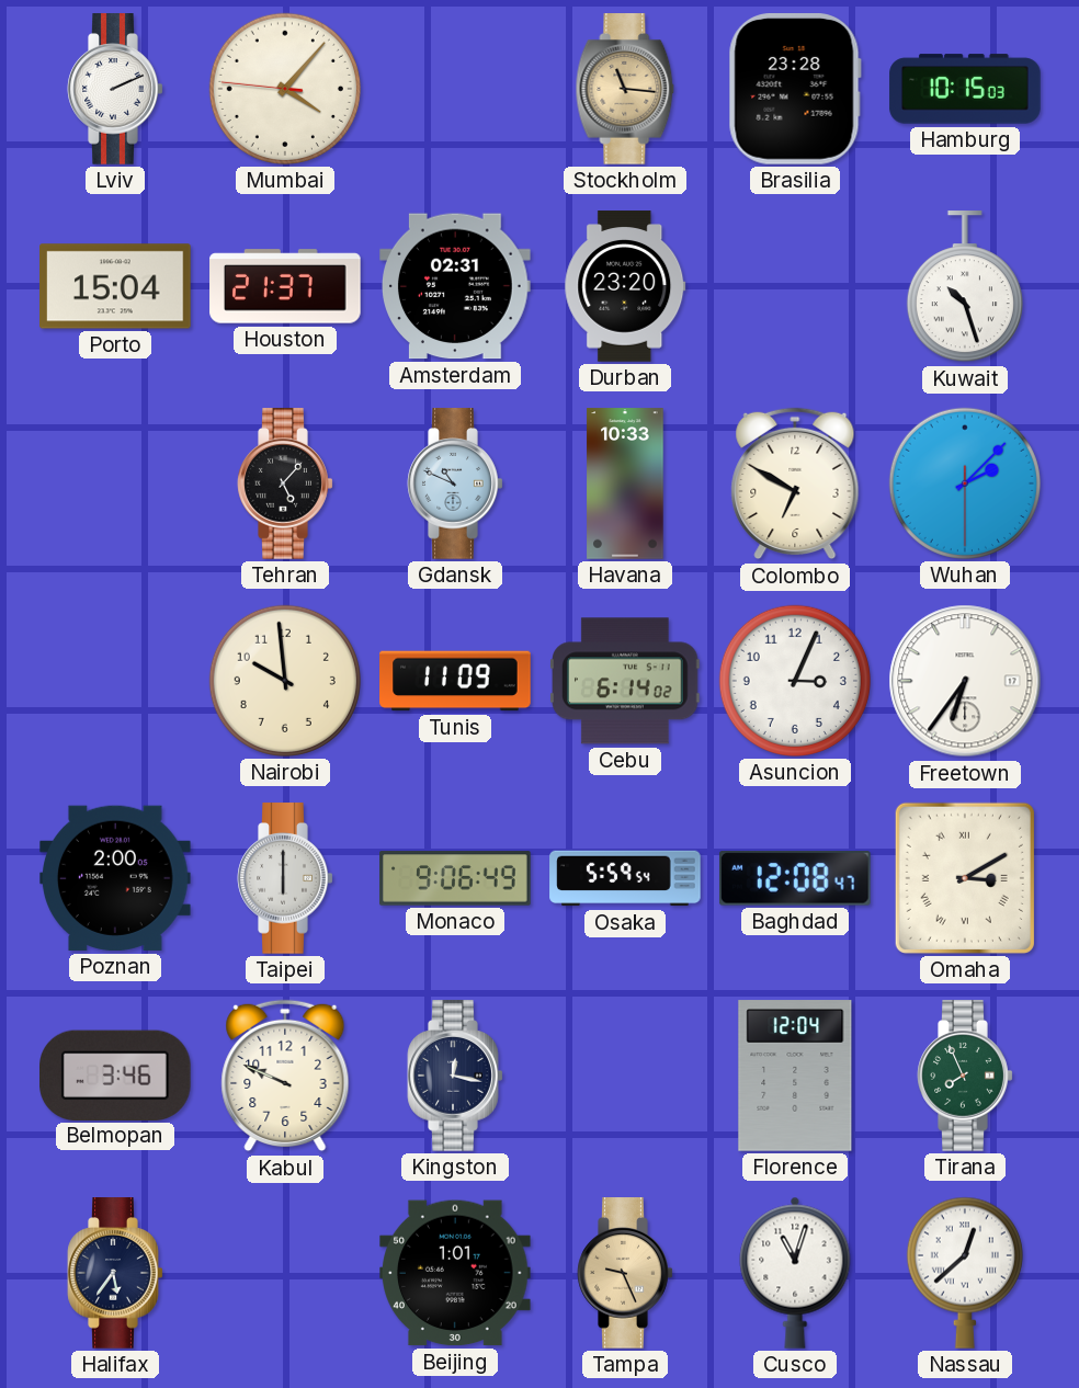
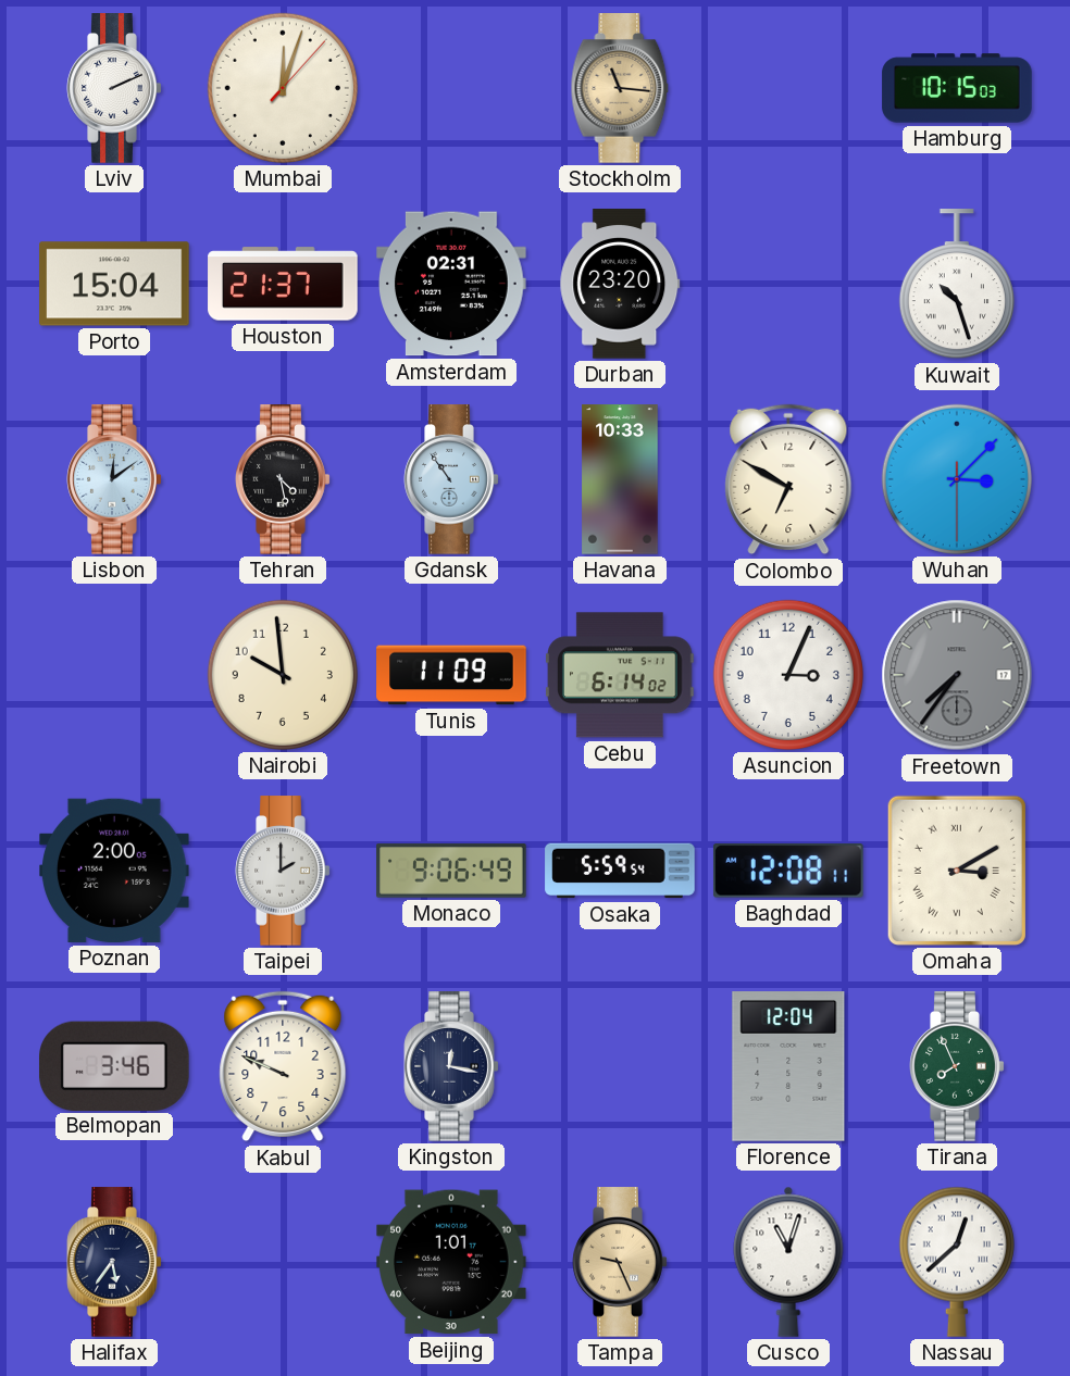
Mumbai: 4:06 -> 12:03
Brasilia: 23:28 -> none
Lisbon: none -> 12:09
Tehran: 5:07 -> 4:28
Gdansk: 10:49 -> 10:54
Wuhan: 2:07 -> 3:07
Freetown: 6:36 -> 7:36
Freetown dial: white -> grey
Taipei: 6:00 -> 2:00
Baghdad: 12:08:47 -> 12:08:11
